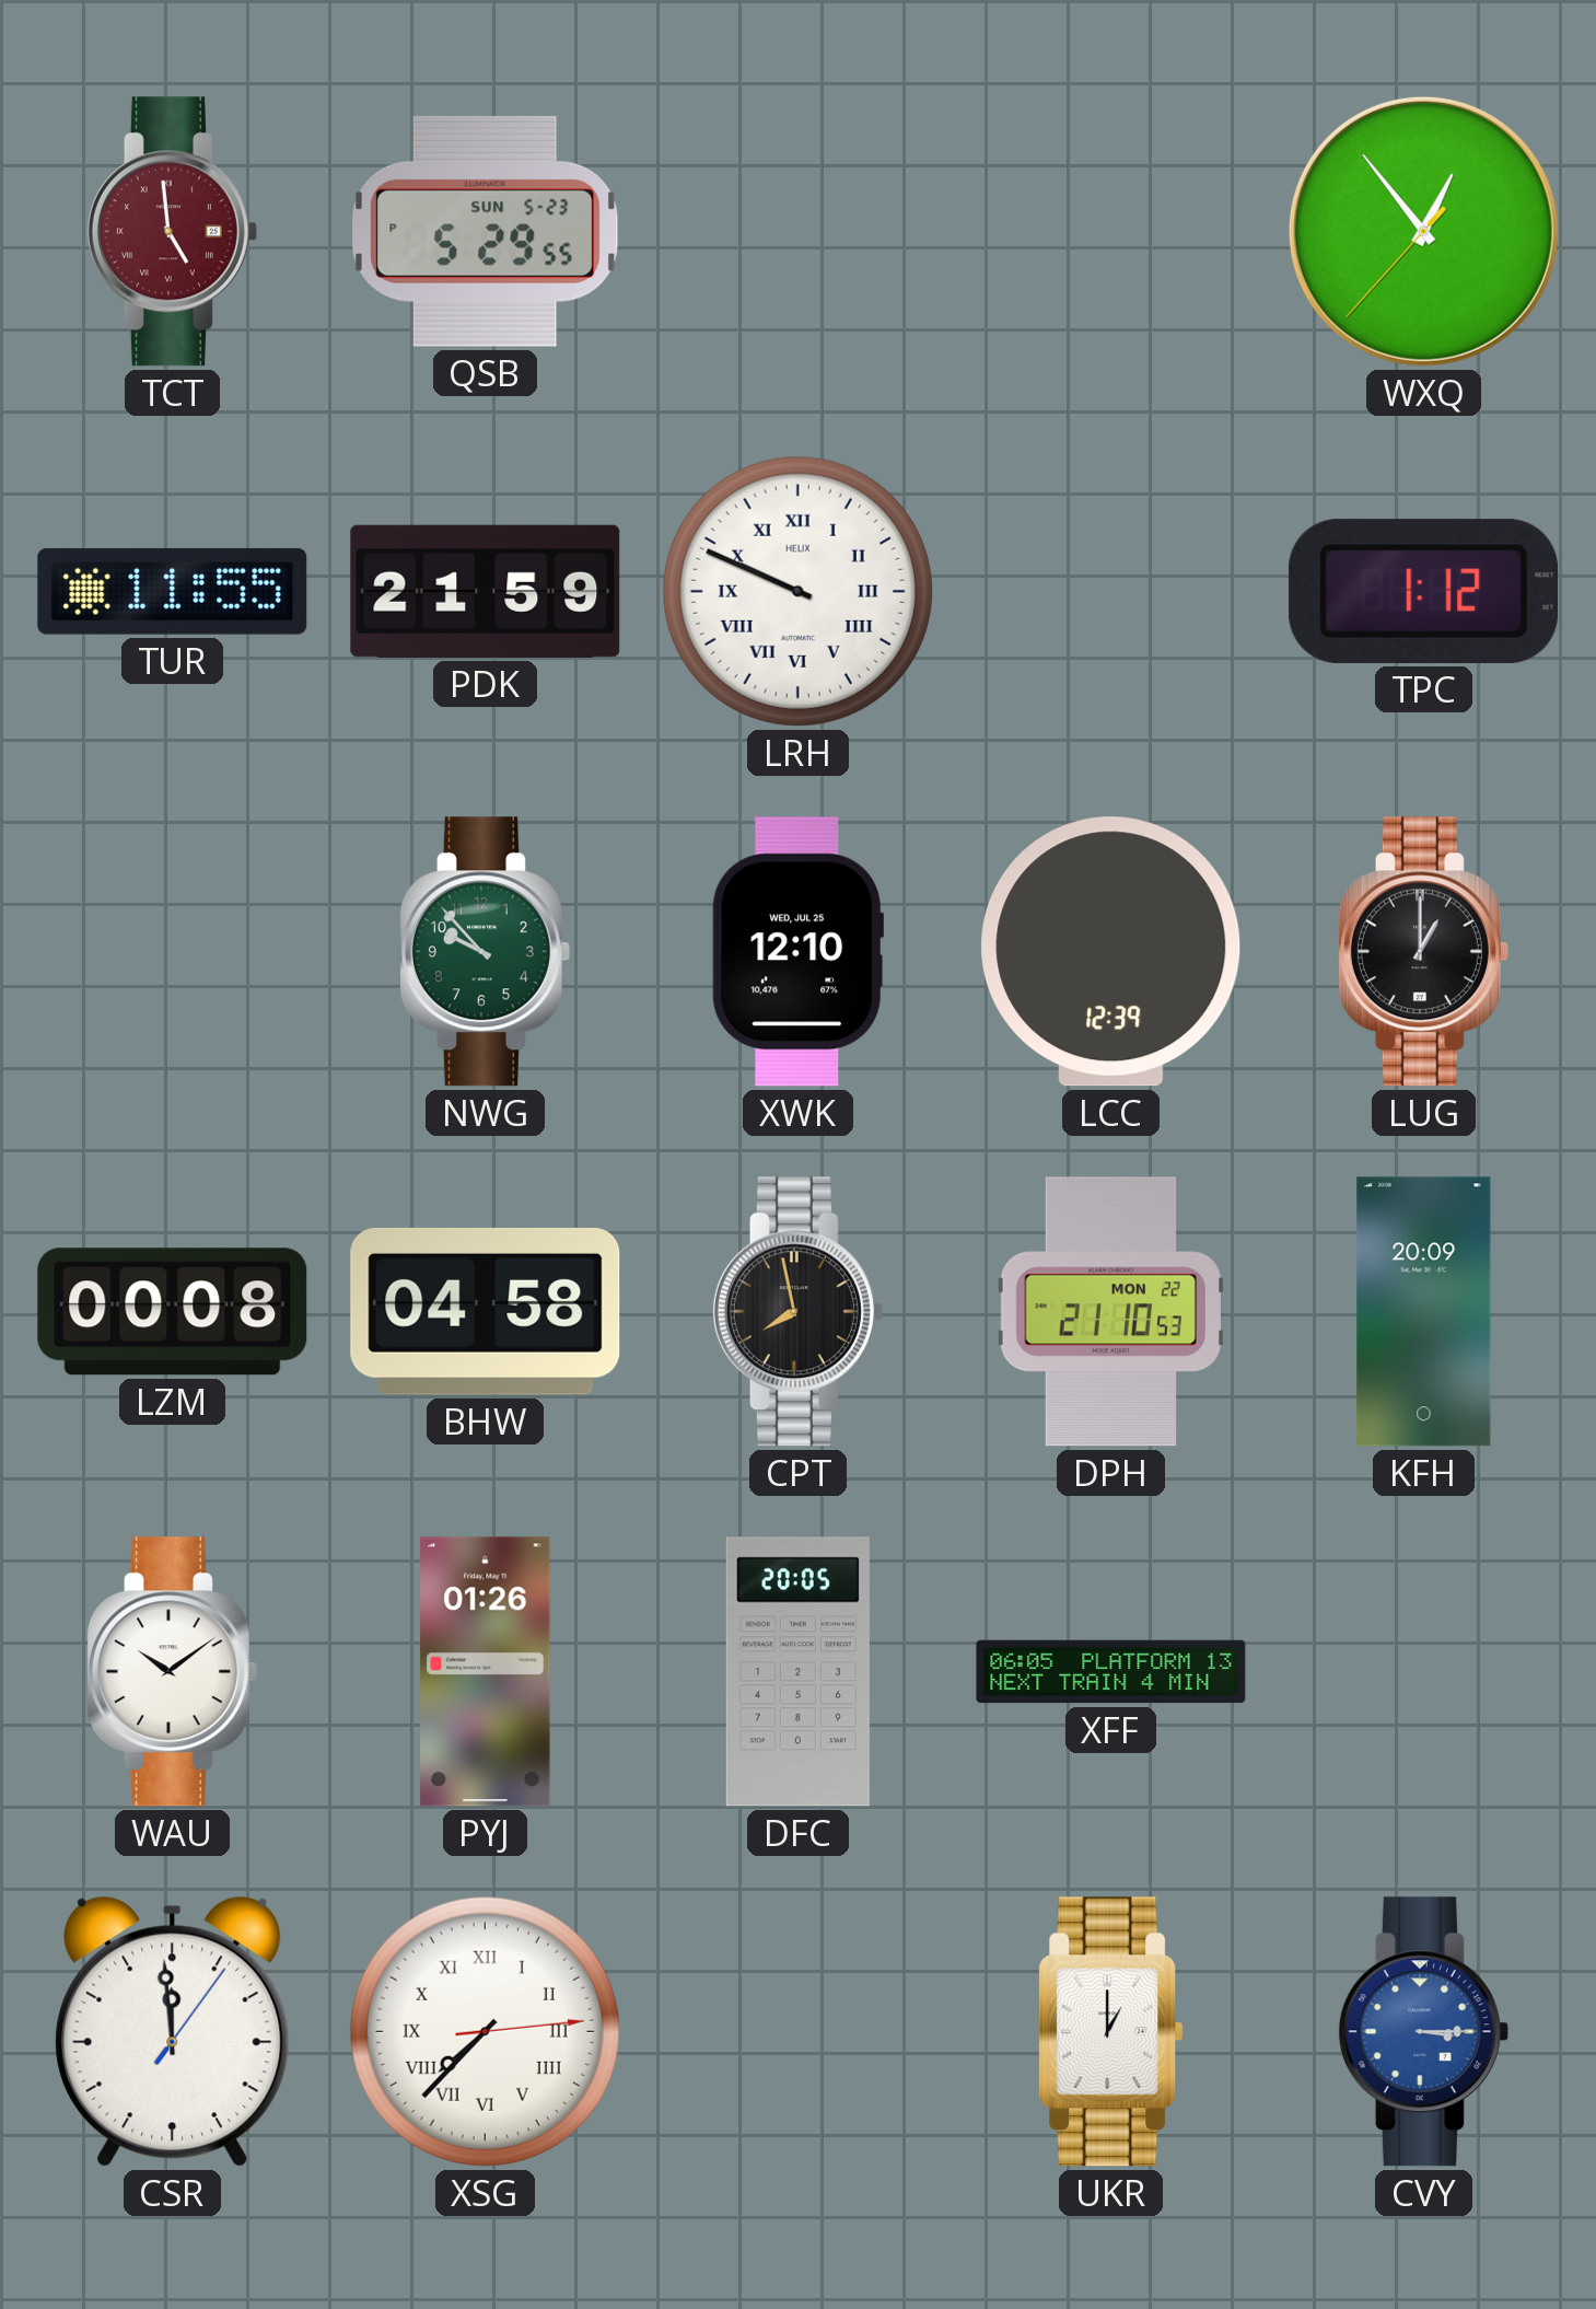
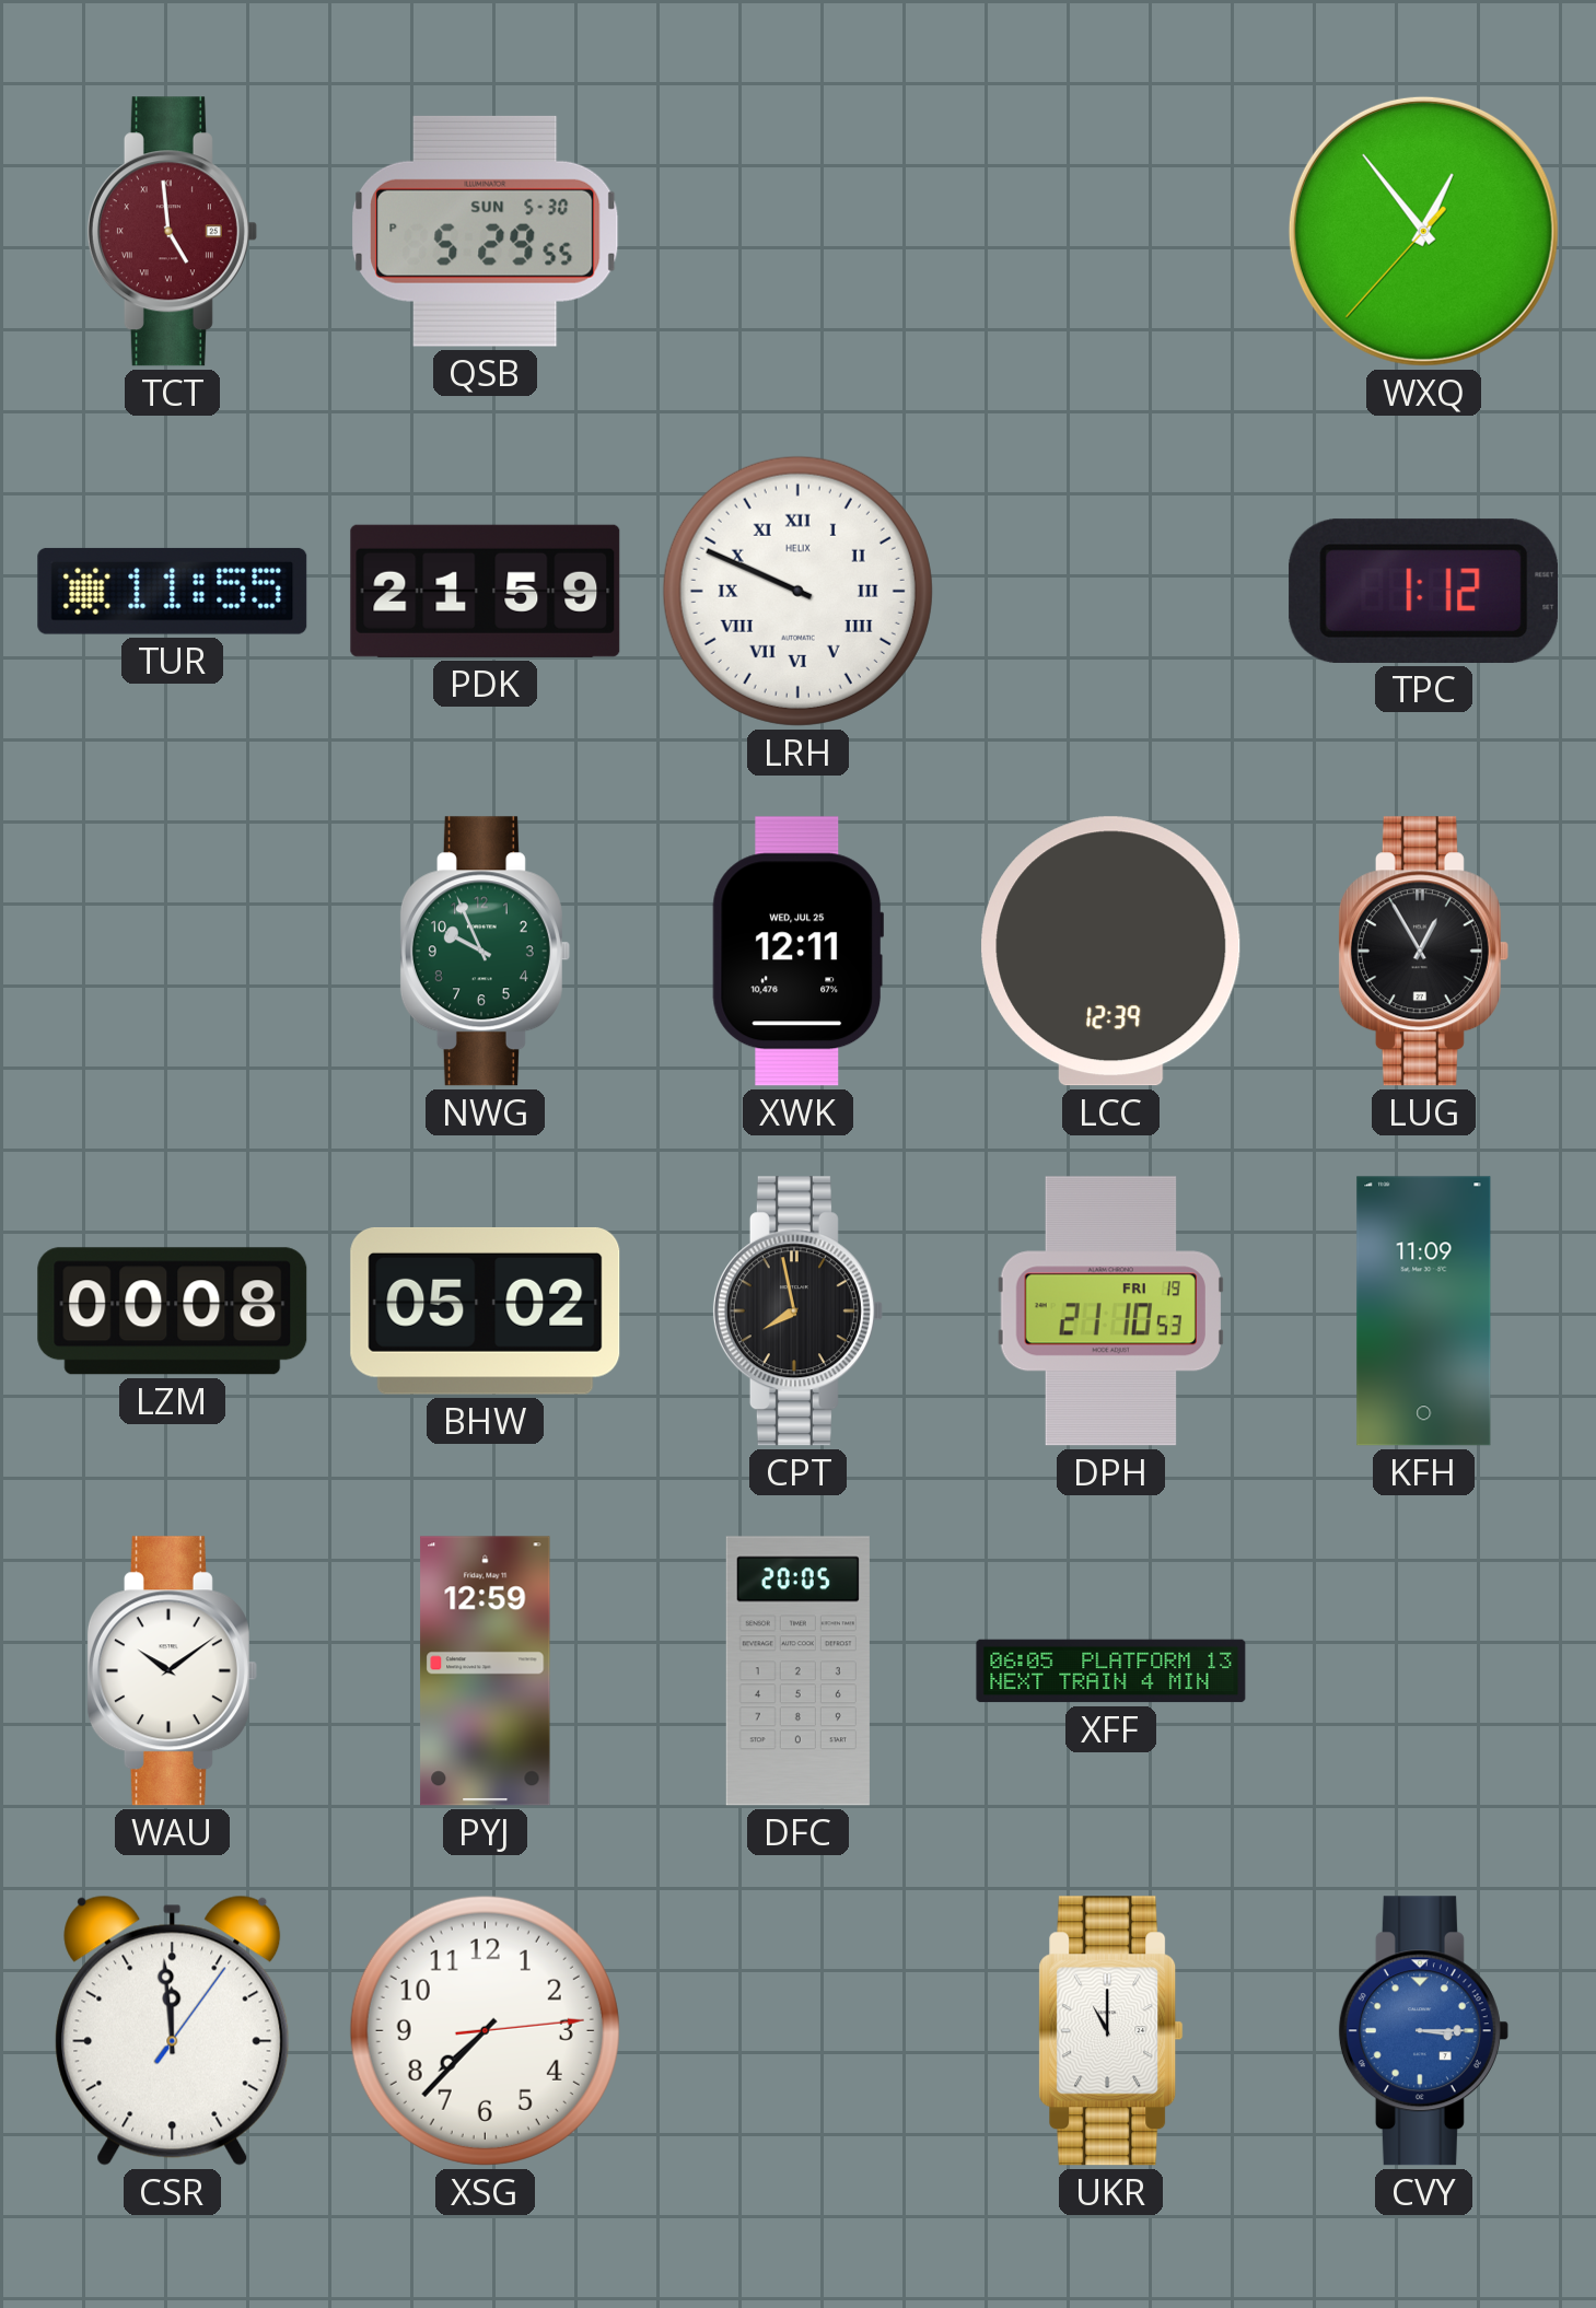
QSB date: SUN 5-23 -> SUN 5-30
NWG: 9:53 -> 9:56
XWK: 12:10 -> 12:11
LUG: 1:00 -> 12:55
BHW: 04:58 -> 05:02
DPH date: MON 22 -> FRI 19
KFH: 20:09 -> 11:09
PYJ: 01:26 -> 12:59
XSG numerals: Roman -> Arabic
UKR: 1:00 -> 11:00
